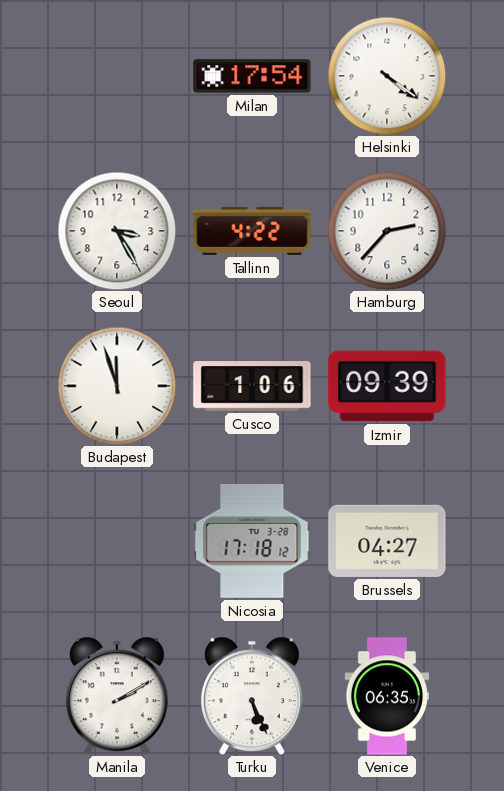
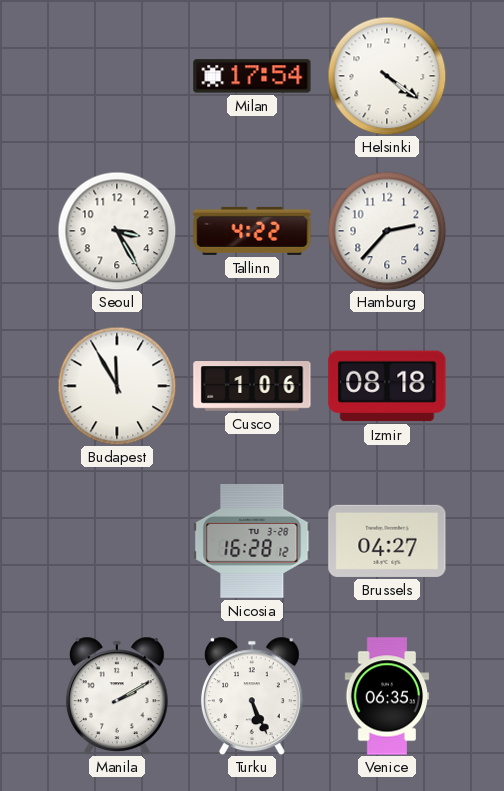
Budapest: 11:57 -> 11:55
Izmir: 09:39 -> 08:18
Nicosia: 17:18 -> 16:28
